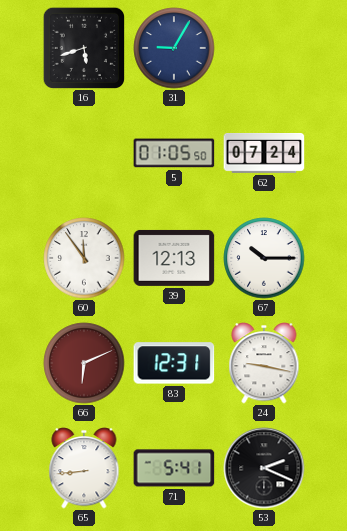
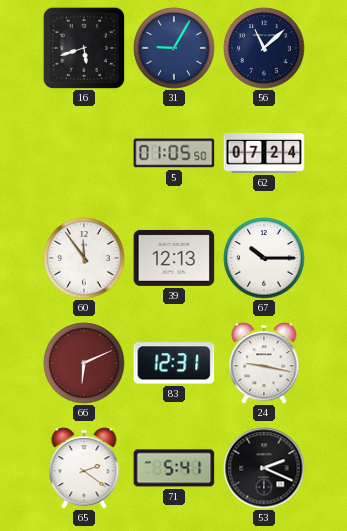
56: none -> 11:08
65: 8:44 -> 2:21
